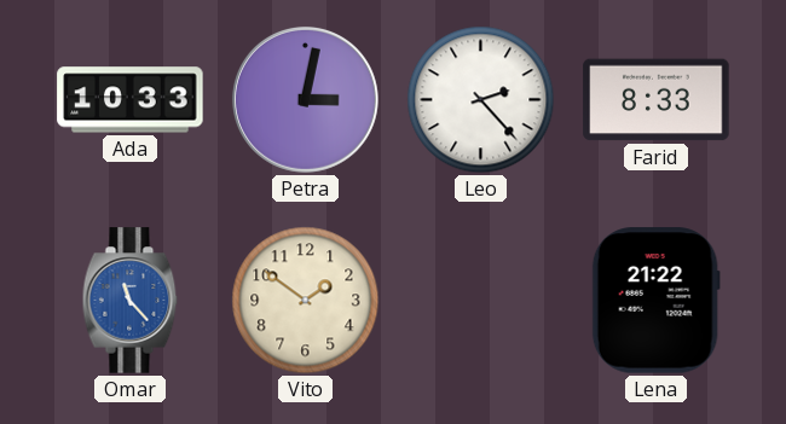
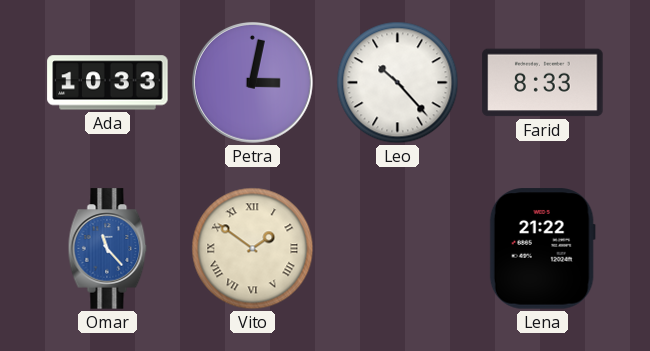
Leo: 2:23 -> 10:23
Vito numerals: Arabic -> Roman
